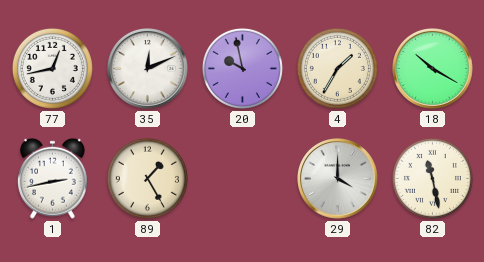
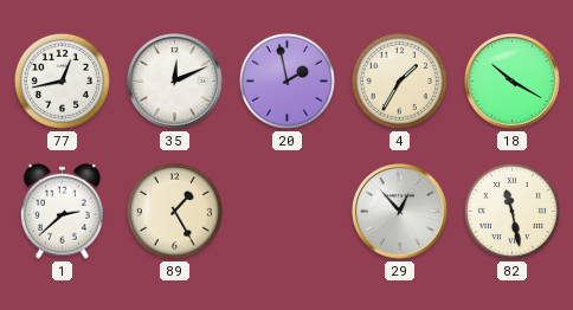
20: 9:58 -> 1:58
1: 2:43 -> 2:38
29: 4:00 -> 12:53
